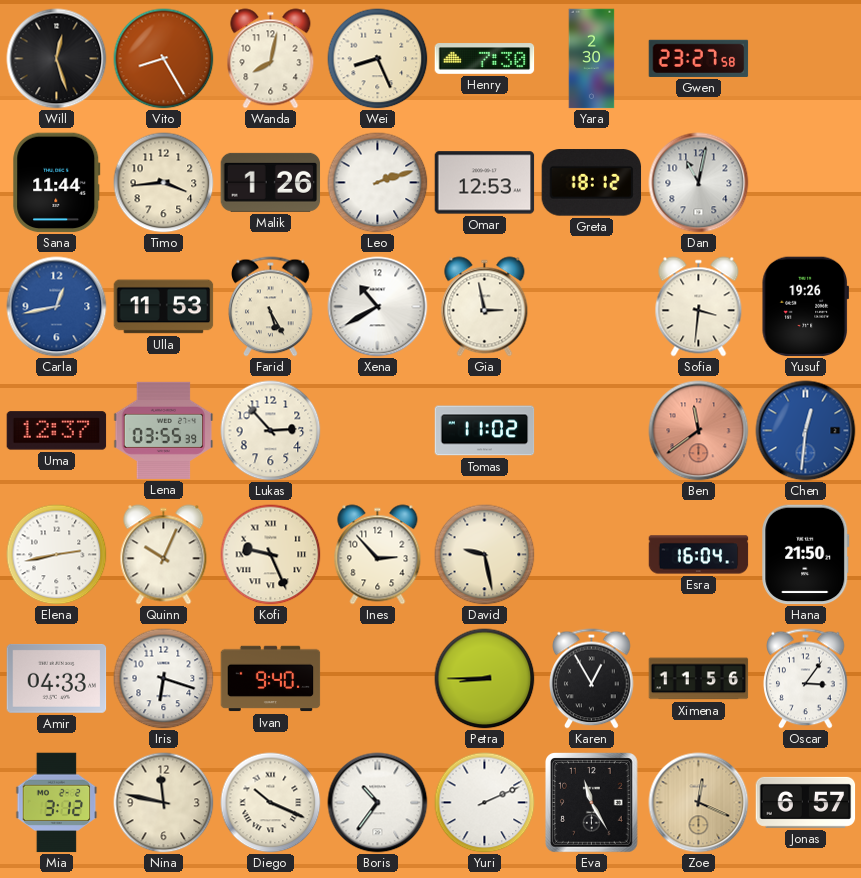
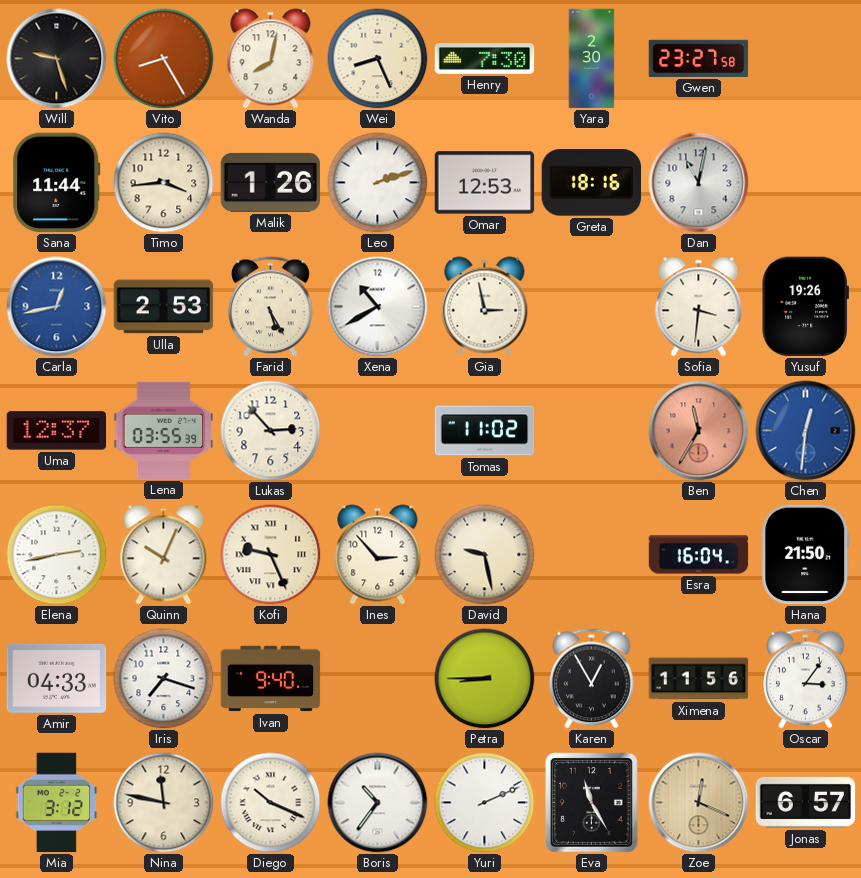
Will: 12:27 -> 9:27
Greta: 18:12 -> 18:16
Ulla: 11:53 -> 2:53
Ben: 11:39 -> 11:35
Iris: 6:18 -> 7:18
